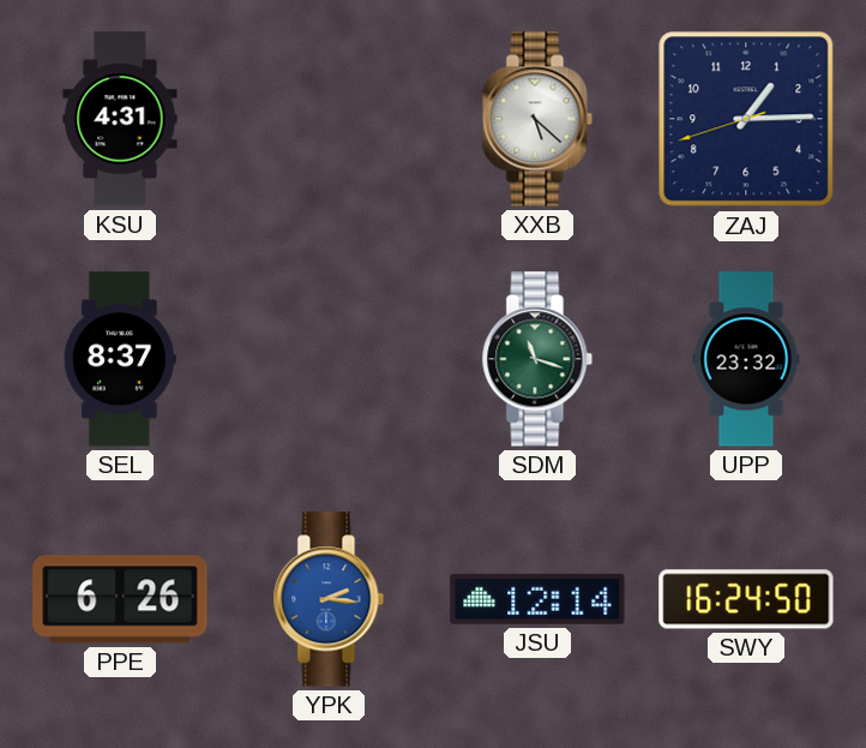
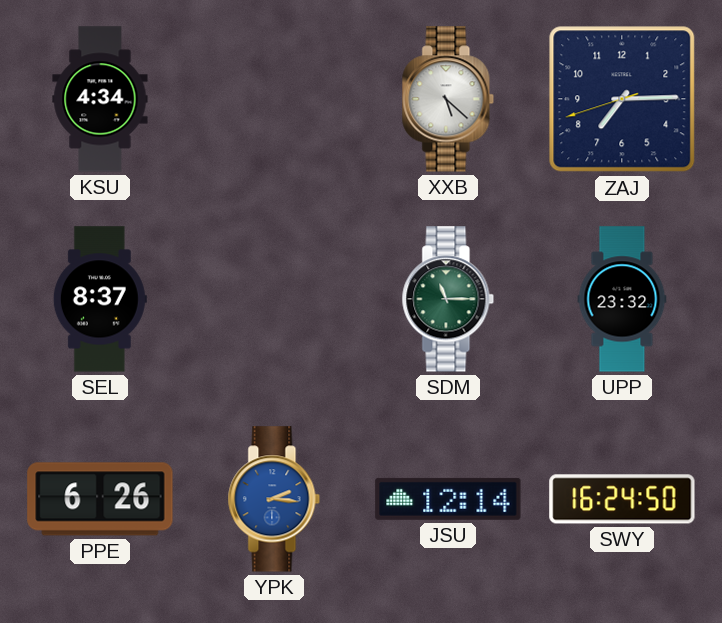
KSU: 4:31 -> 4:34
ZAJ: 1:14 -> 7:14
SDM: 11:18 -> 11:15
